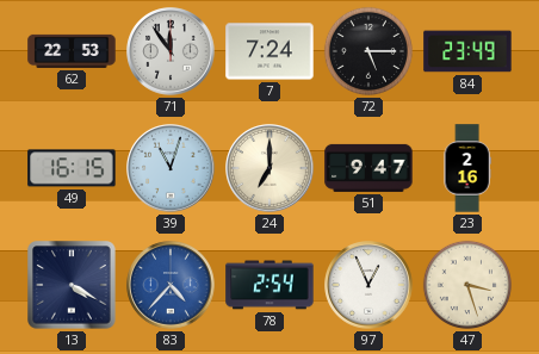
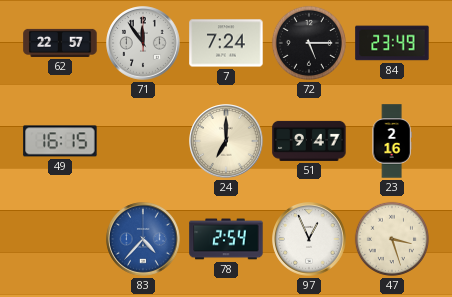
62: 22:53 -> 22:57
39: 11:03 -> none
13: 4:20 -> none
